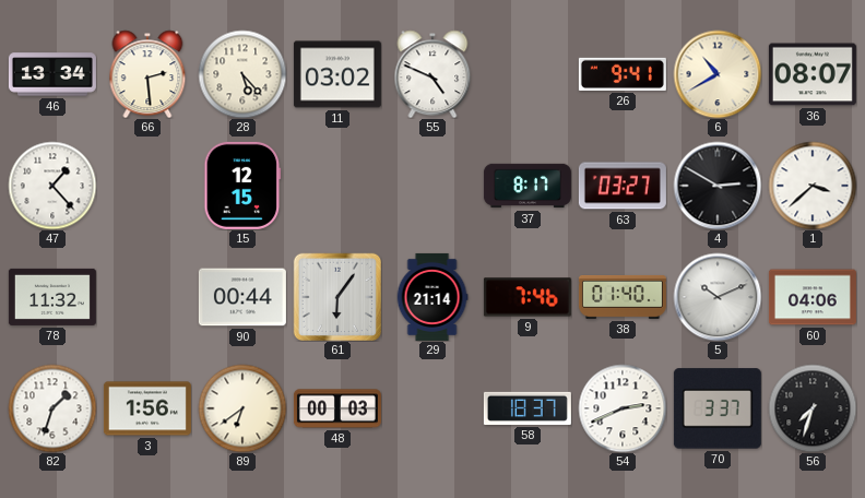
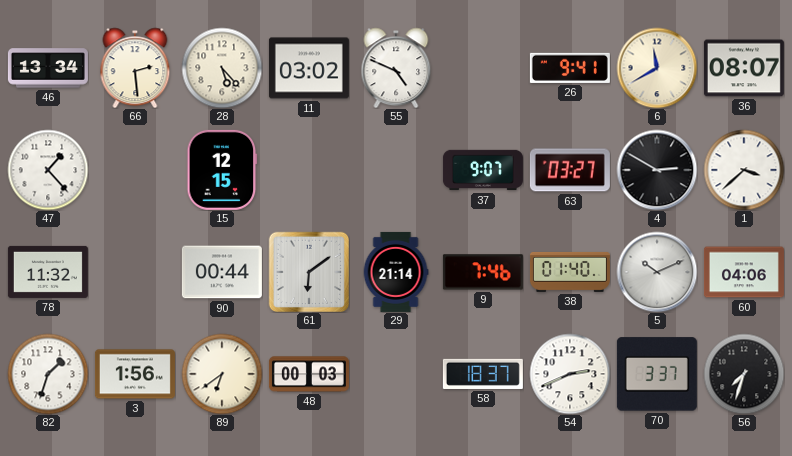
6: 10:40 -> 11:40
37: 8:17 -> 9:07
61: 6:06 -> 6:09
